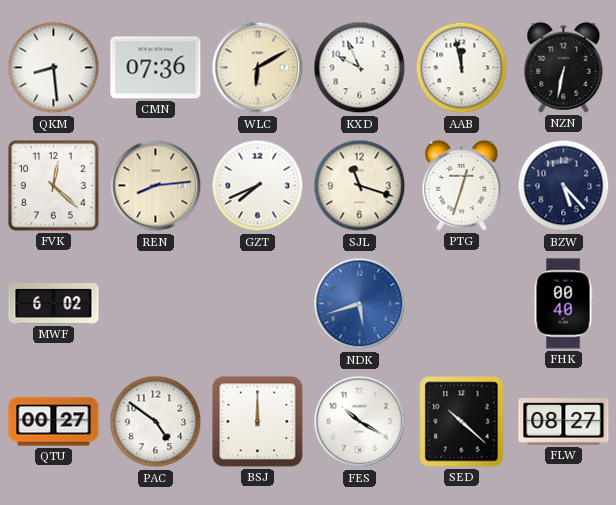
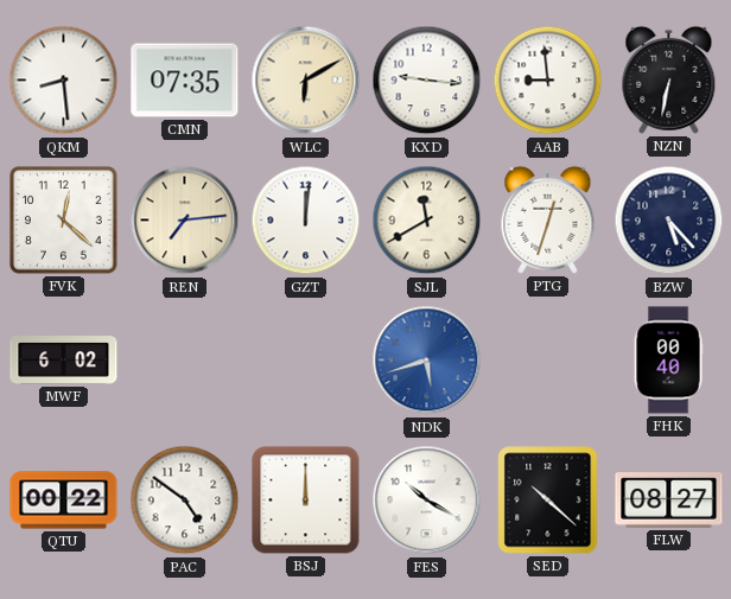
CMN: 07:36 -> 07:35
KXD: 9:56 -> 9:16
AAB: 11:58 -> 8:59
REN: 8:14 -> 7:14
GZT: 7:41 -> 12:01
SJL: 11:18 -> 11:40
QTU: 00:27 -> 00:22
